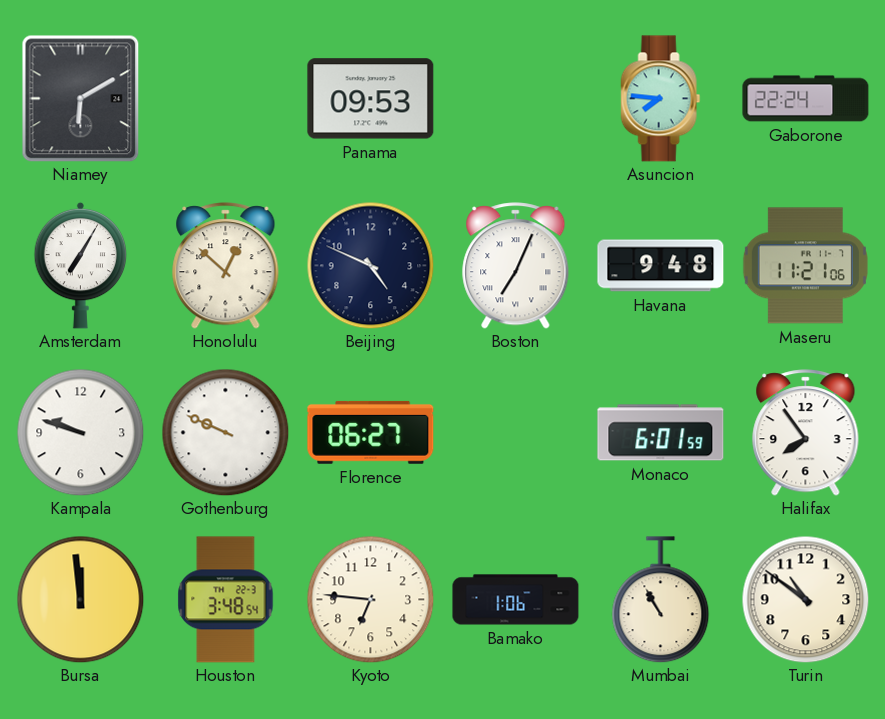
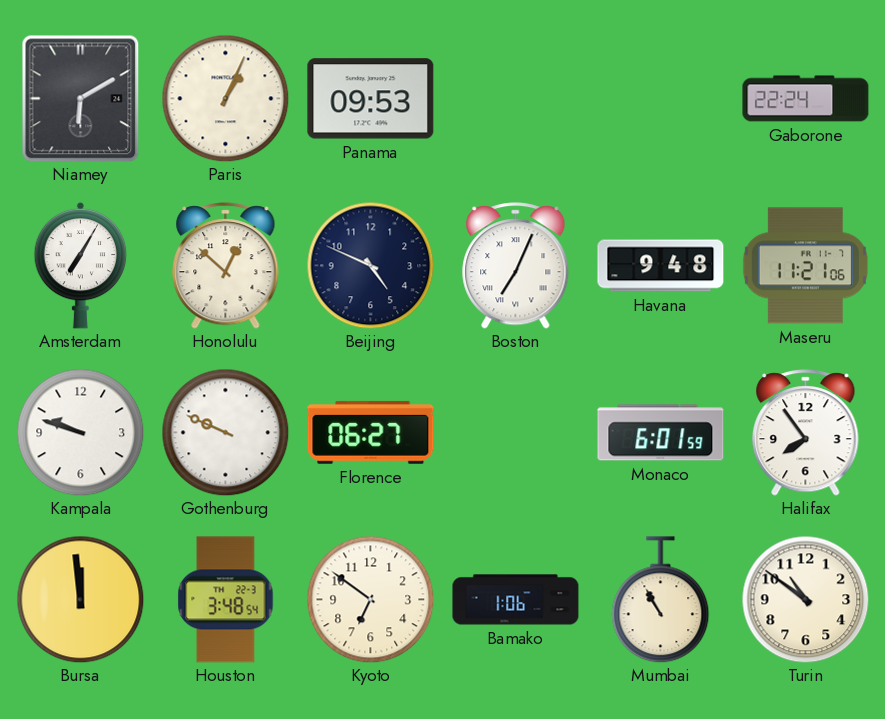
Paris: none -> 1:04
Asuncion: 7:46 -> none
Kyoto: 6:46 -> 6:51
